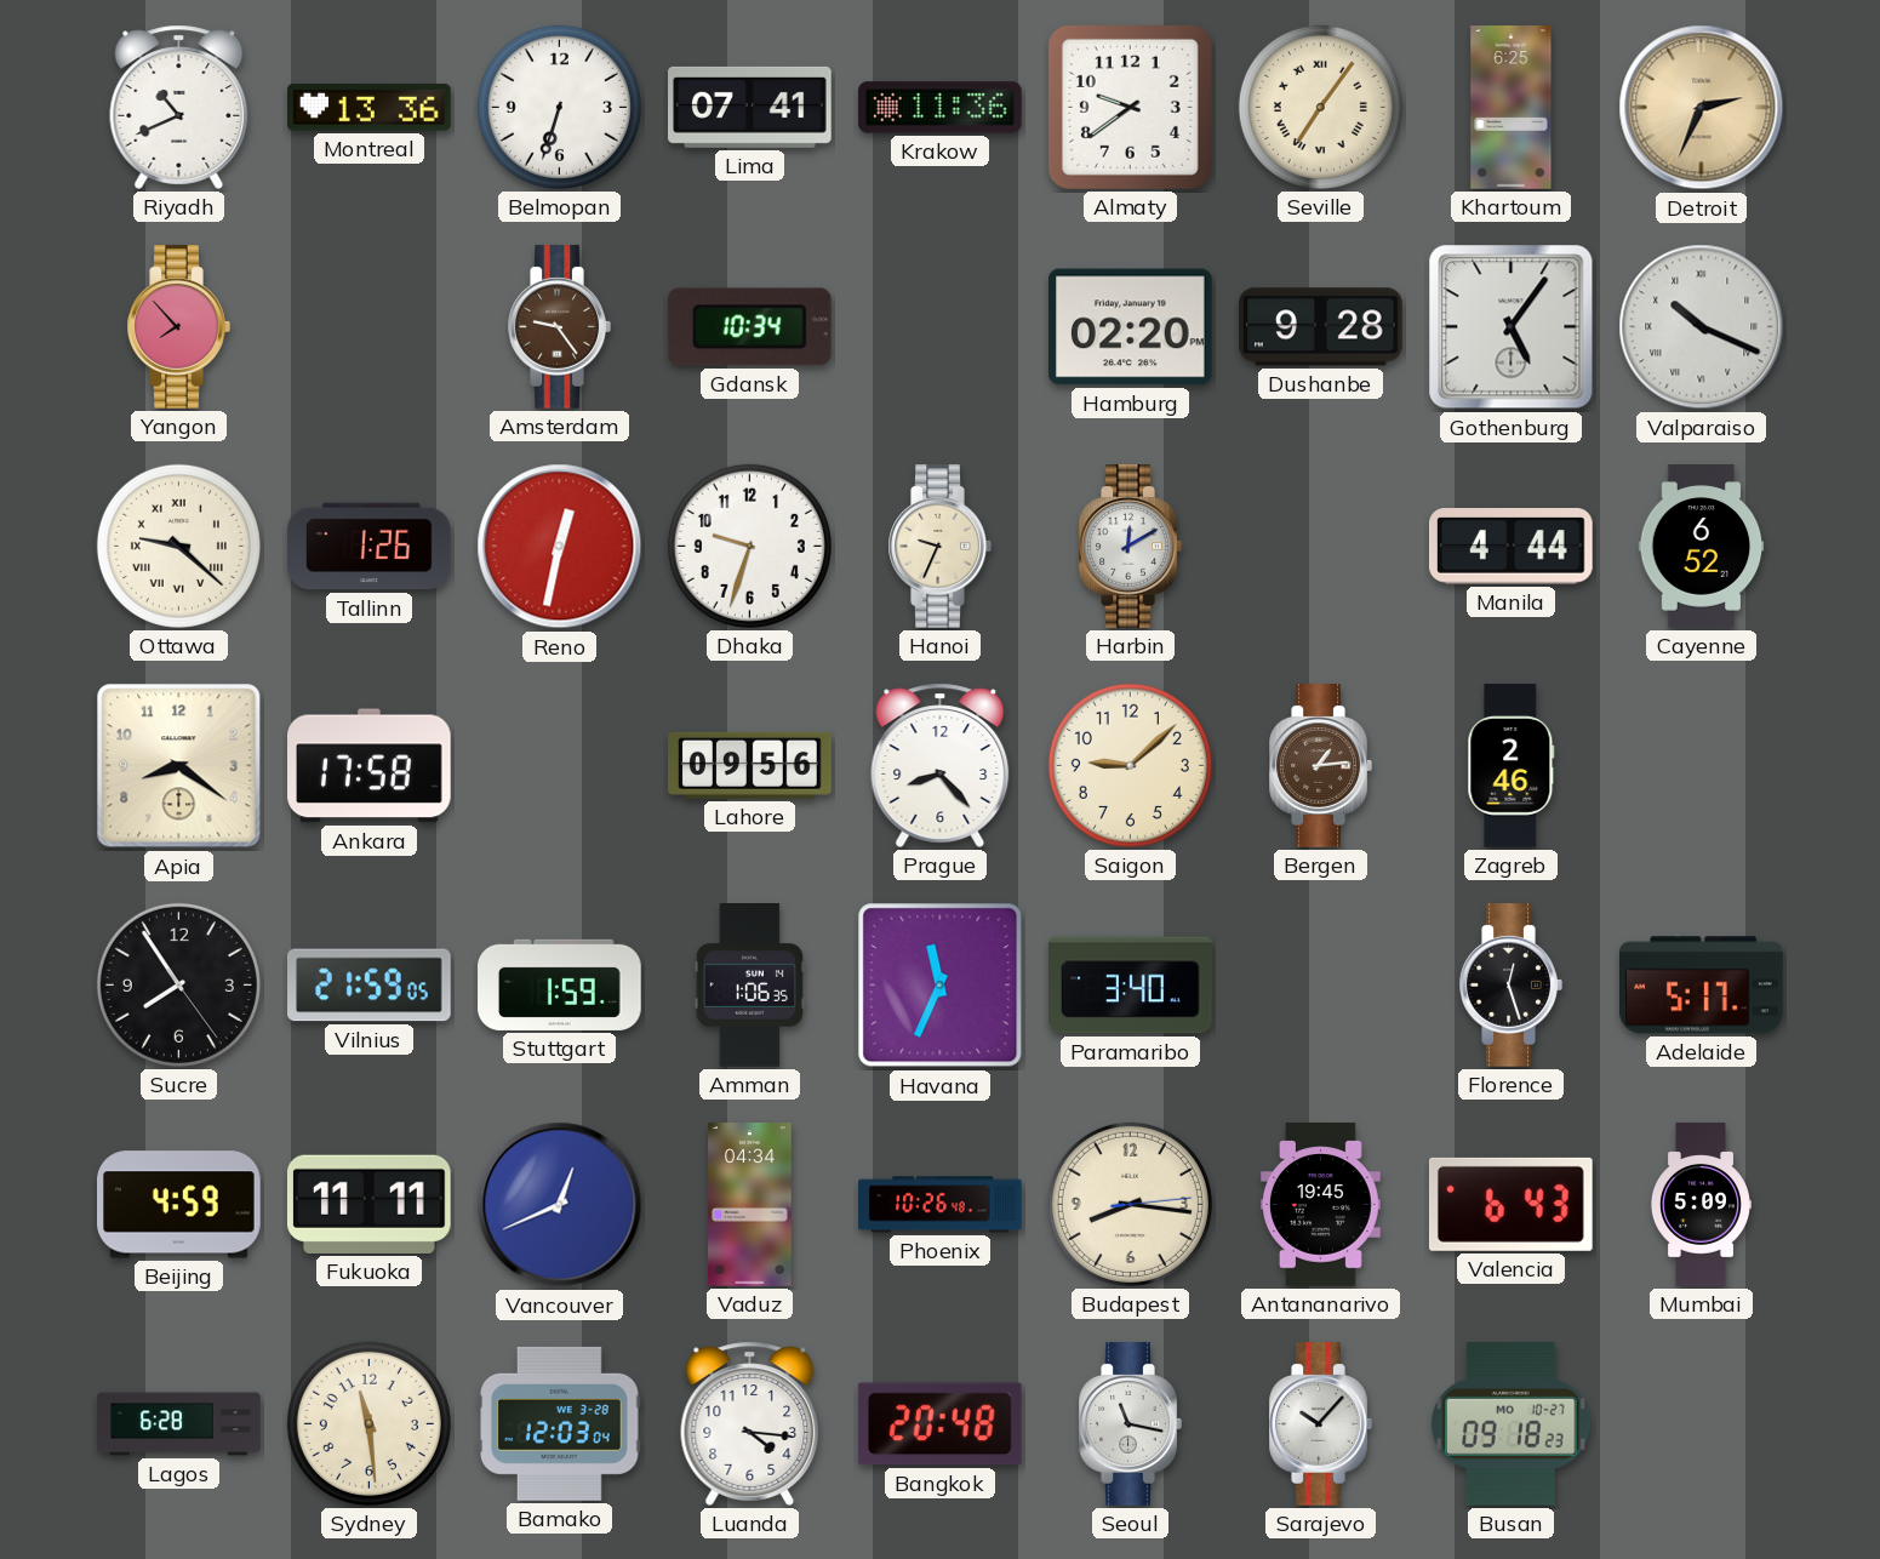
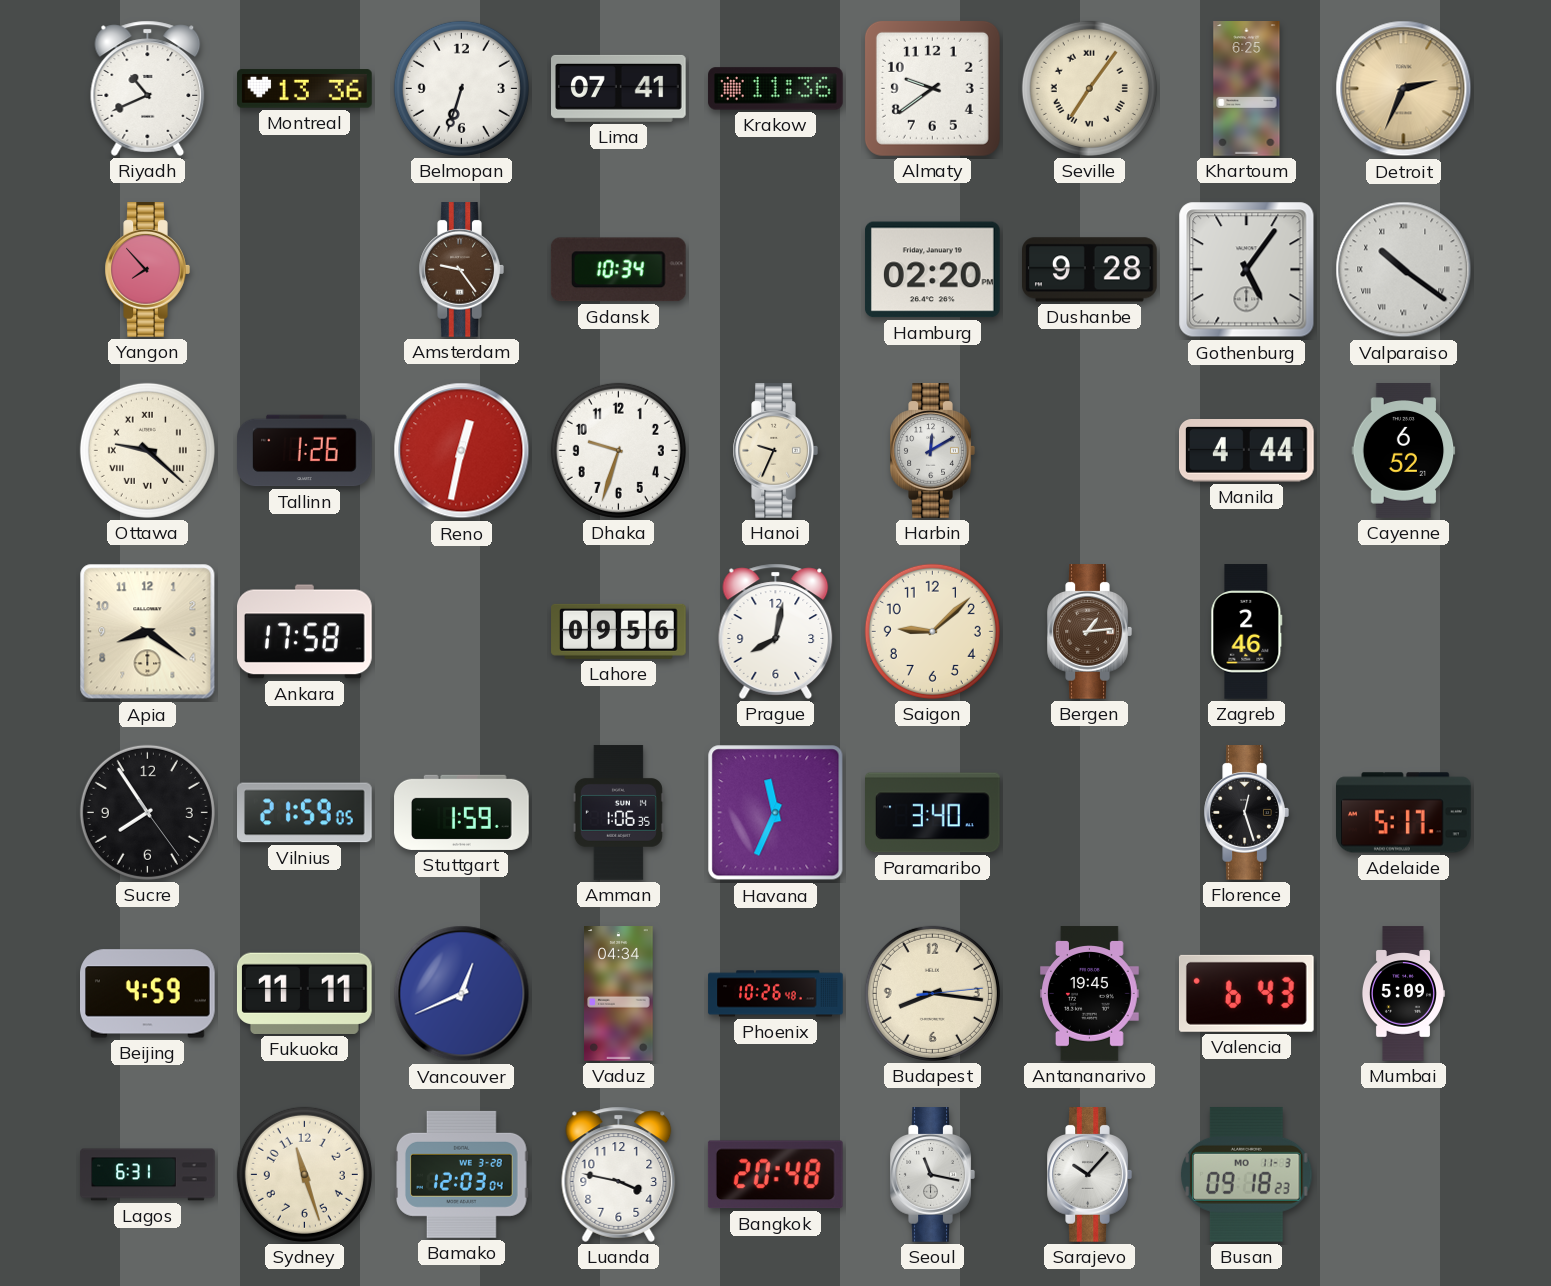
Valparaiso: 10:19 -> 10:21
Prague: 8:23 -> 8:02
Lagos: 6:28 -> 6:31
Sydney: 11:29 -> 11:27
Luanda: 4:16 -> 3:47
Busan date: MO 10-27 -> MO 11-3
